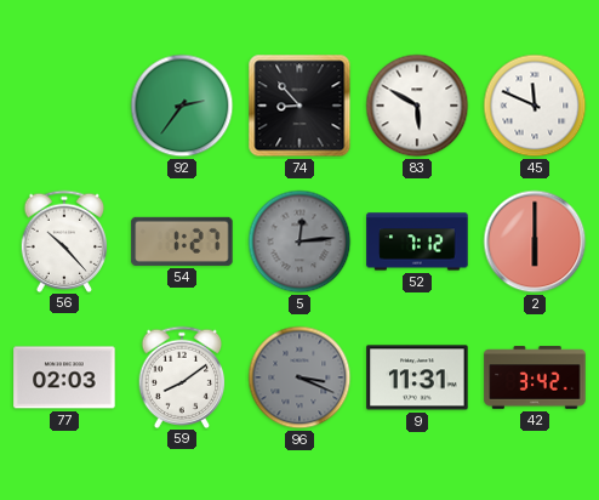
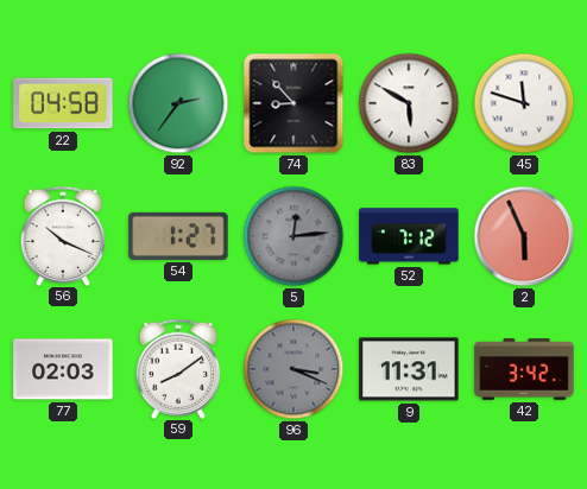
22: none -> 04:58
45: 11:49 -> 11:48
56: 10:23 -> 10:19
2: 6:00 -> 5:56
